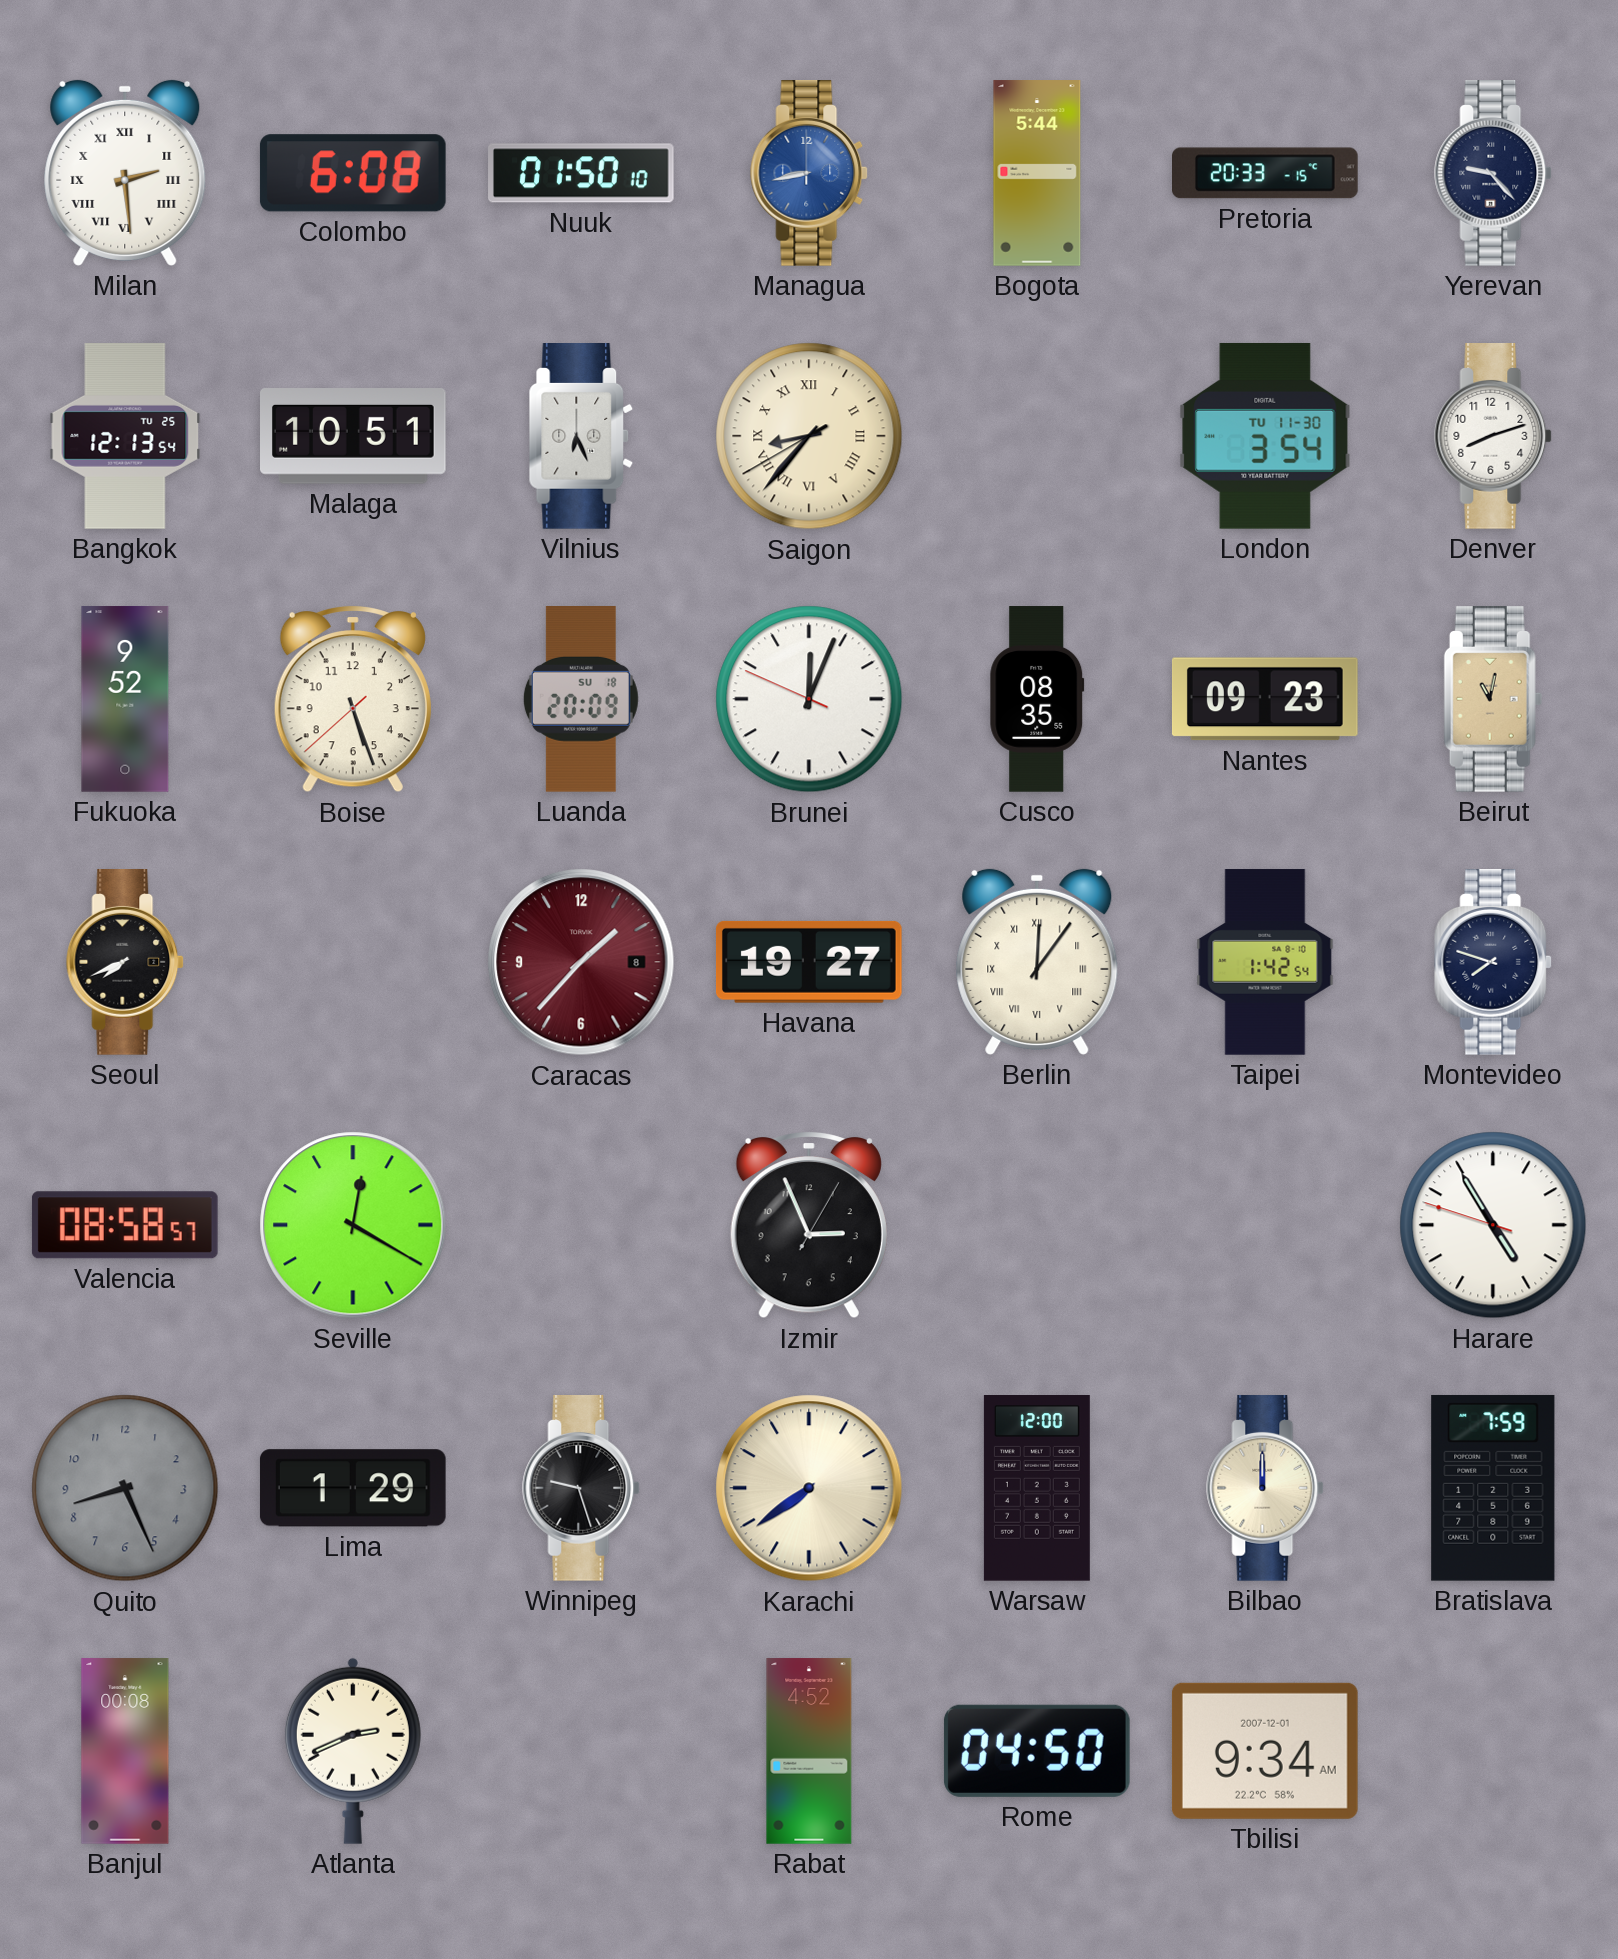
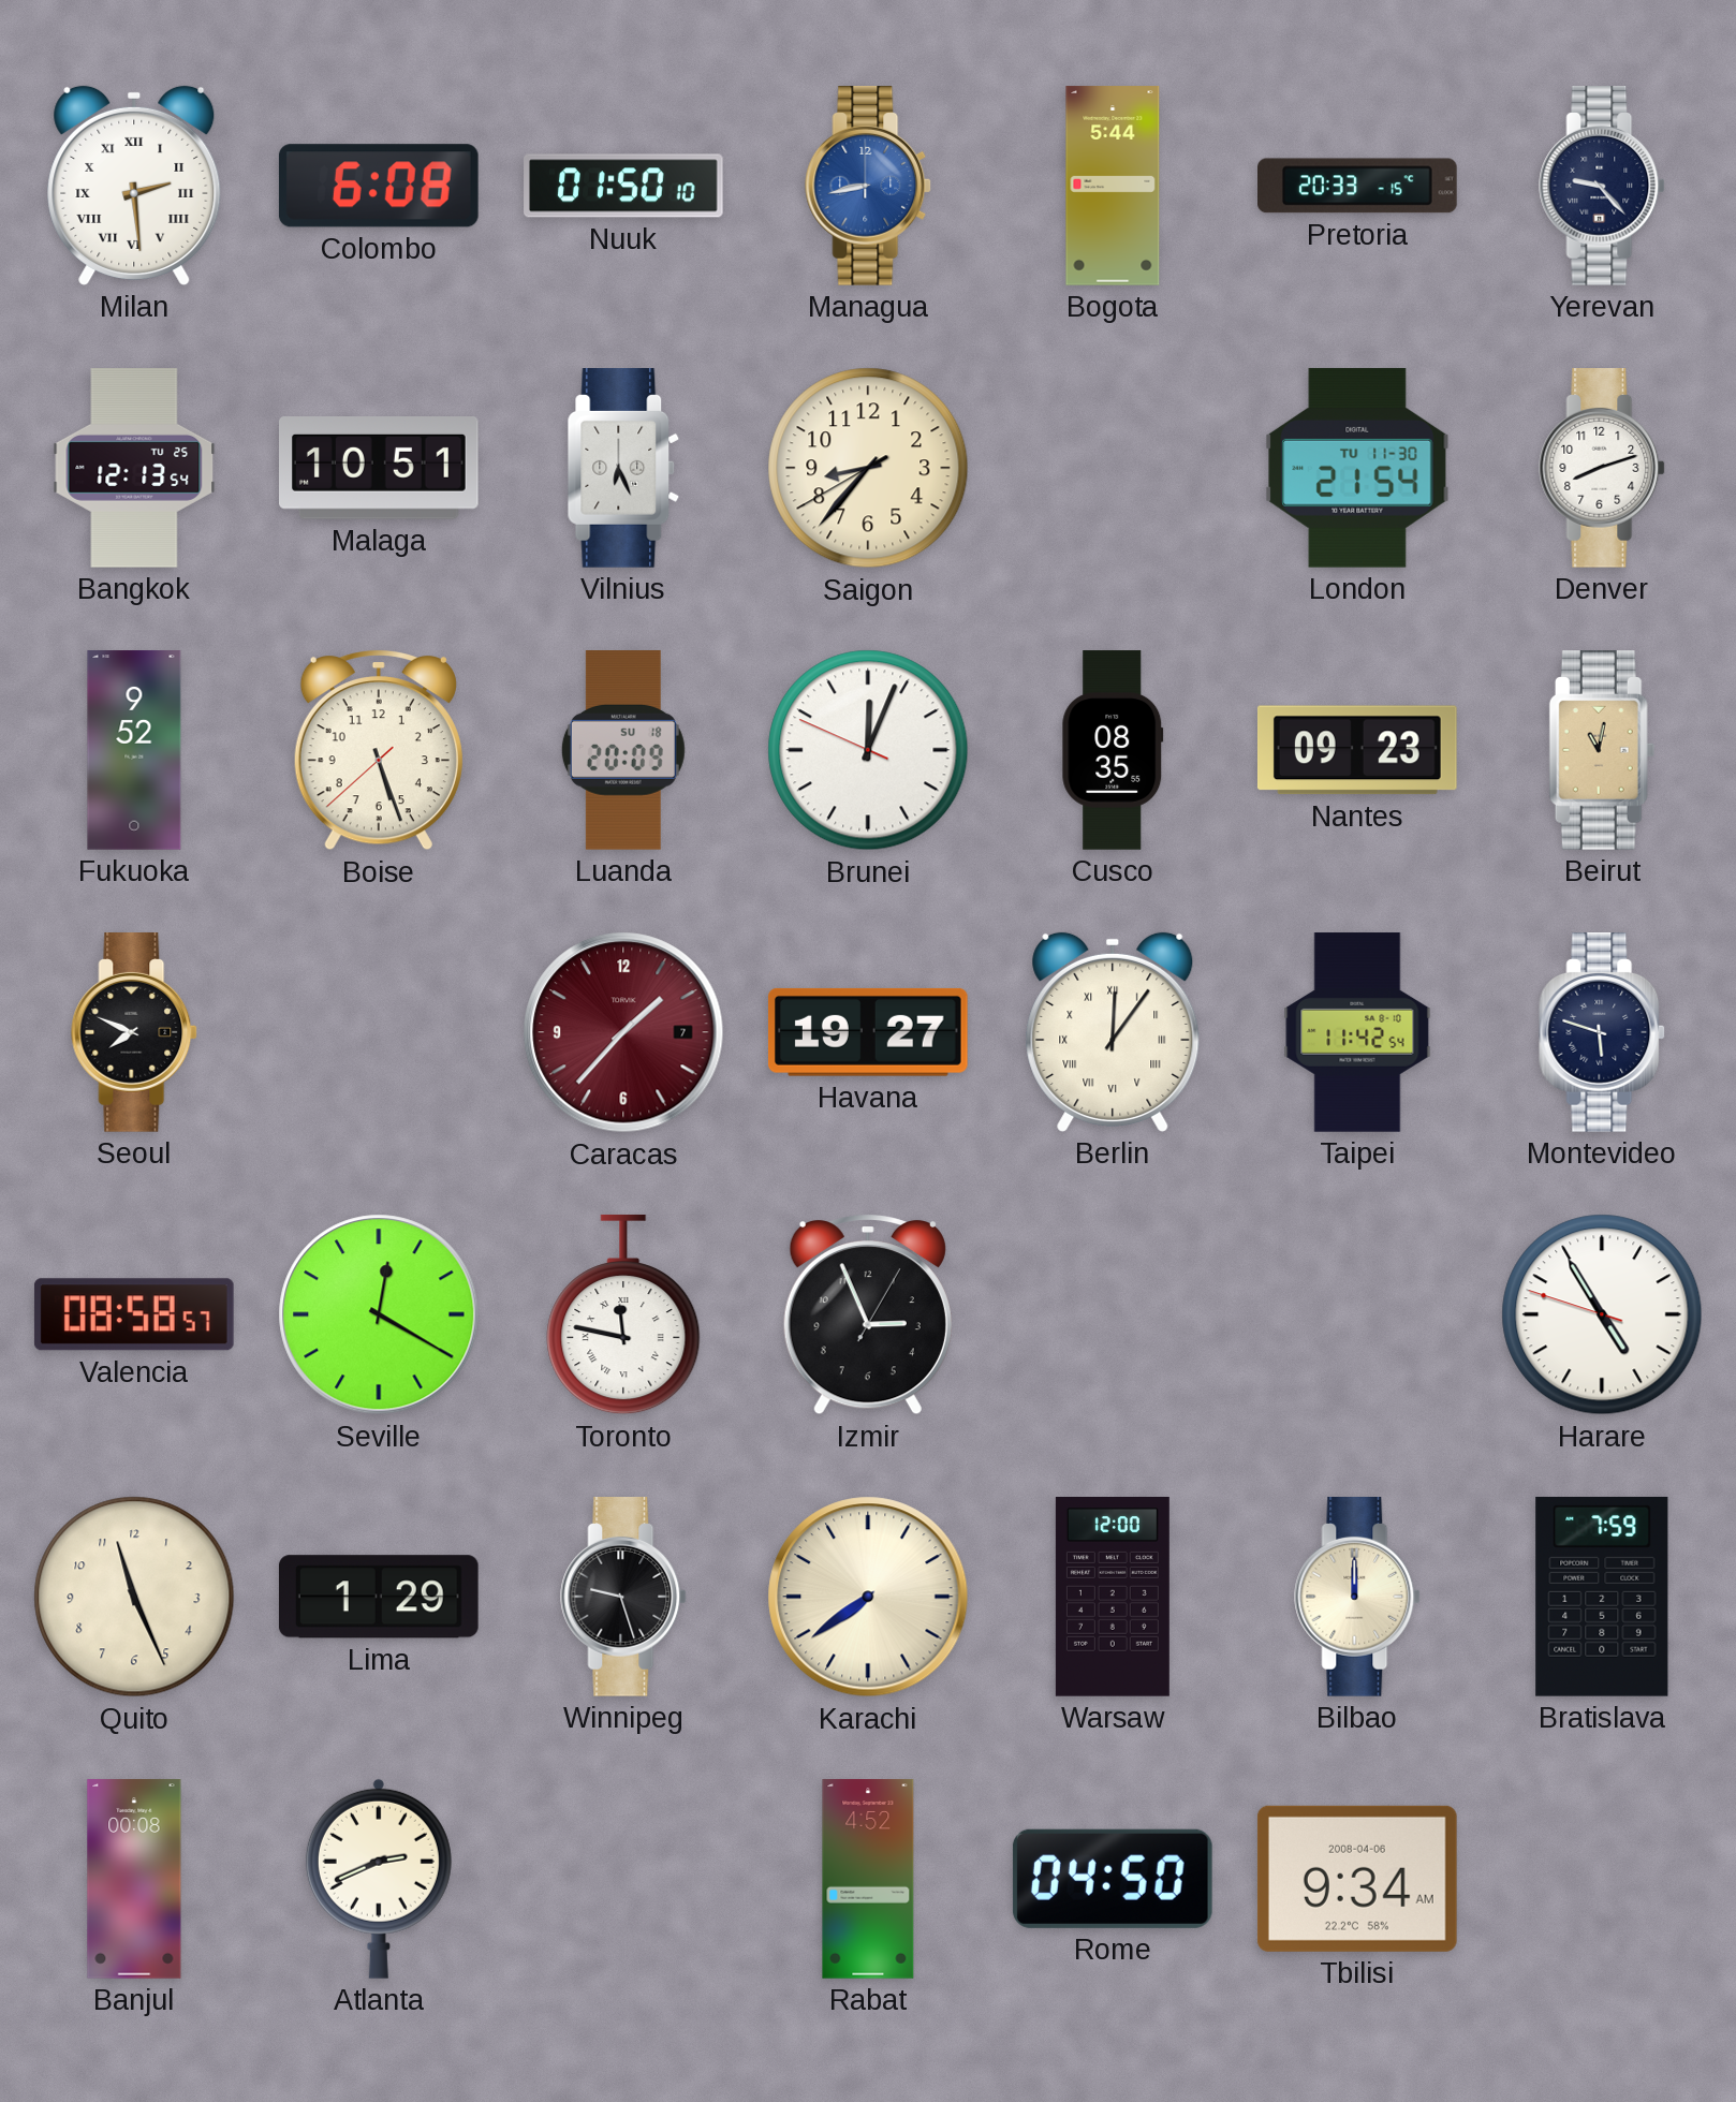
Saigon numerals: Roman -> Arabic
London: 3:54 -> 21:54
Seoul: 7:41 -> 7:49
Caracas date: 8 -> 7
Taipei: 1:42 -> 11:42
Montevideo: 7:48 -> 5:48
Toronto: none -> 11:47
Quito: 8:26 -> 11:26
Quito dial: grey -> cream
Tbilisi date: 2007-12-01 -> 2008-04-06
